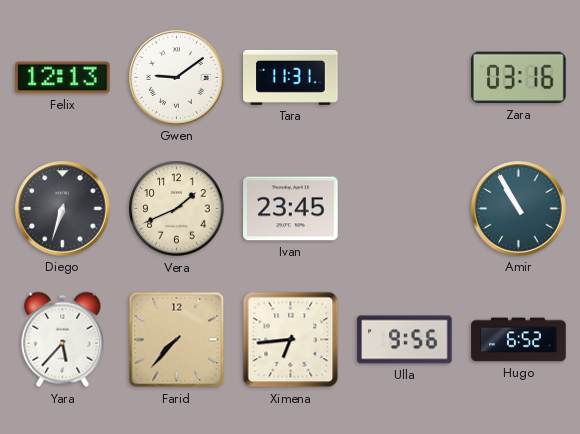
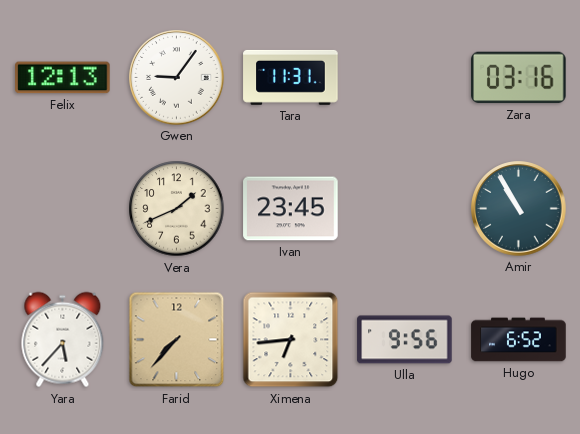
Gwen: 9:09 -> 9:06
Diego: 6:33 -> none
